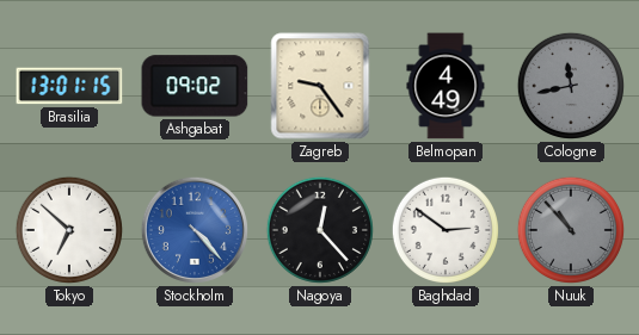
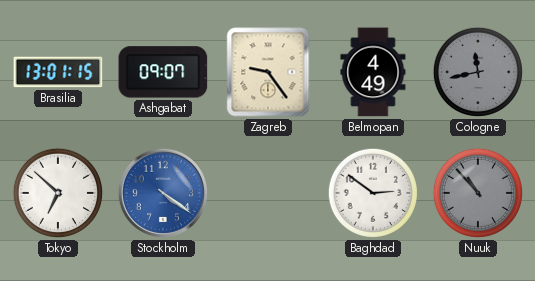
Ashgabat: 09:02 -> 09:07
Stockholm: 4:23 -> 4:21
Nagoya: 12:23 -> none
